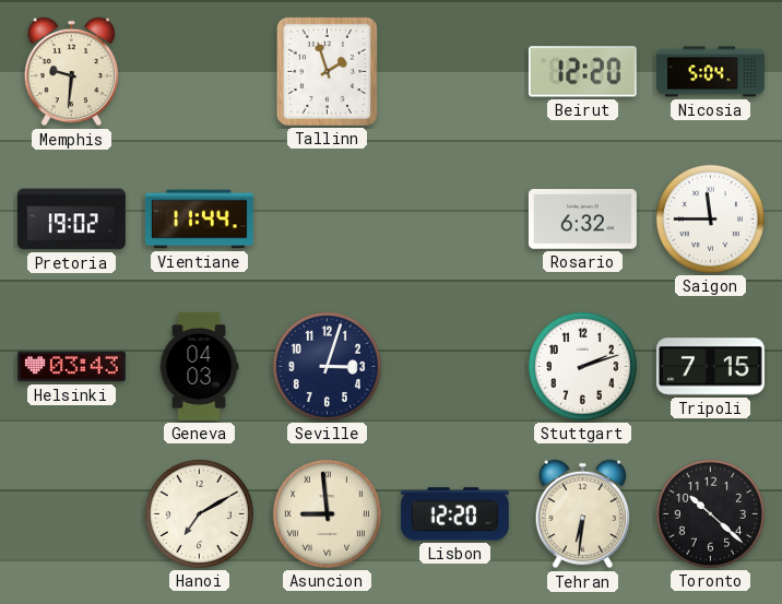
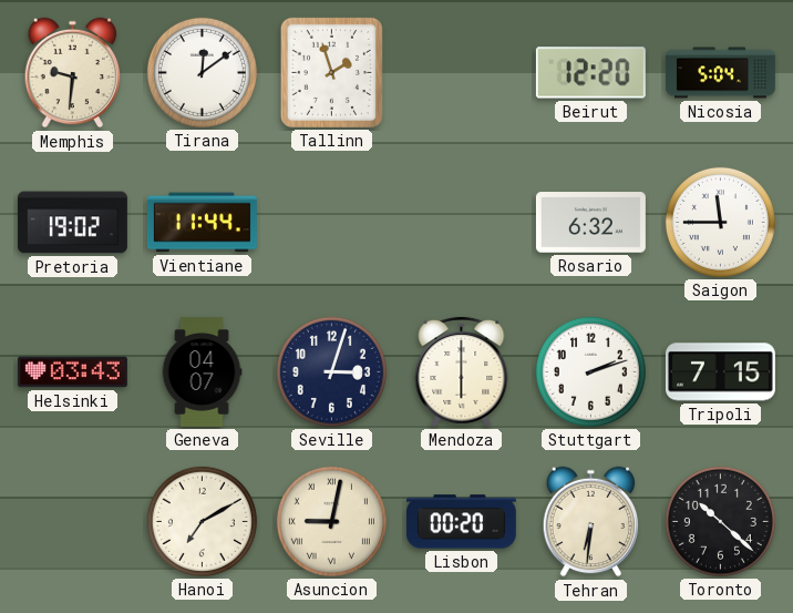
Tirana: none -> 12:09
Geneva: 04:03 -> 04:07
Mendoza: none -> 6:00
Asuncion: 8:59 -> 9:02
Lisbon: 12:20 -> 00:20
